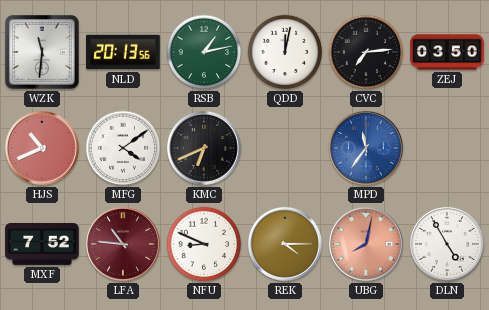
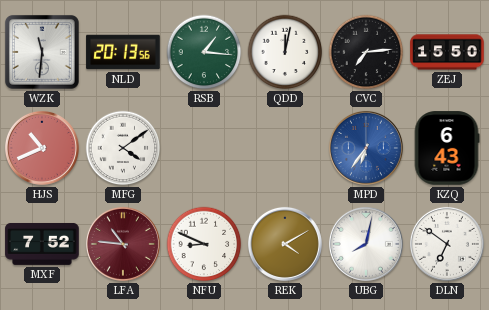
RSB: 1:13 -> 1:16
ZEJ: 03:50 -> 15:50
KMC: 6:41 -> none
MPD: 11:36 -> 6:36
KZQ: none -> 6:43
REK: 4:15 -> 4:10
UBG dial: salmon -> white
DLN: 4:55 -> 6:51
